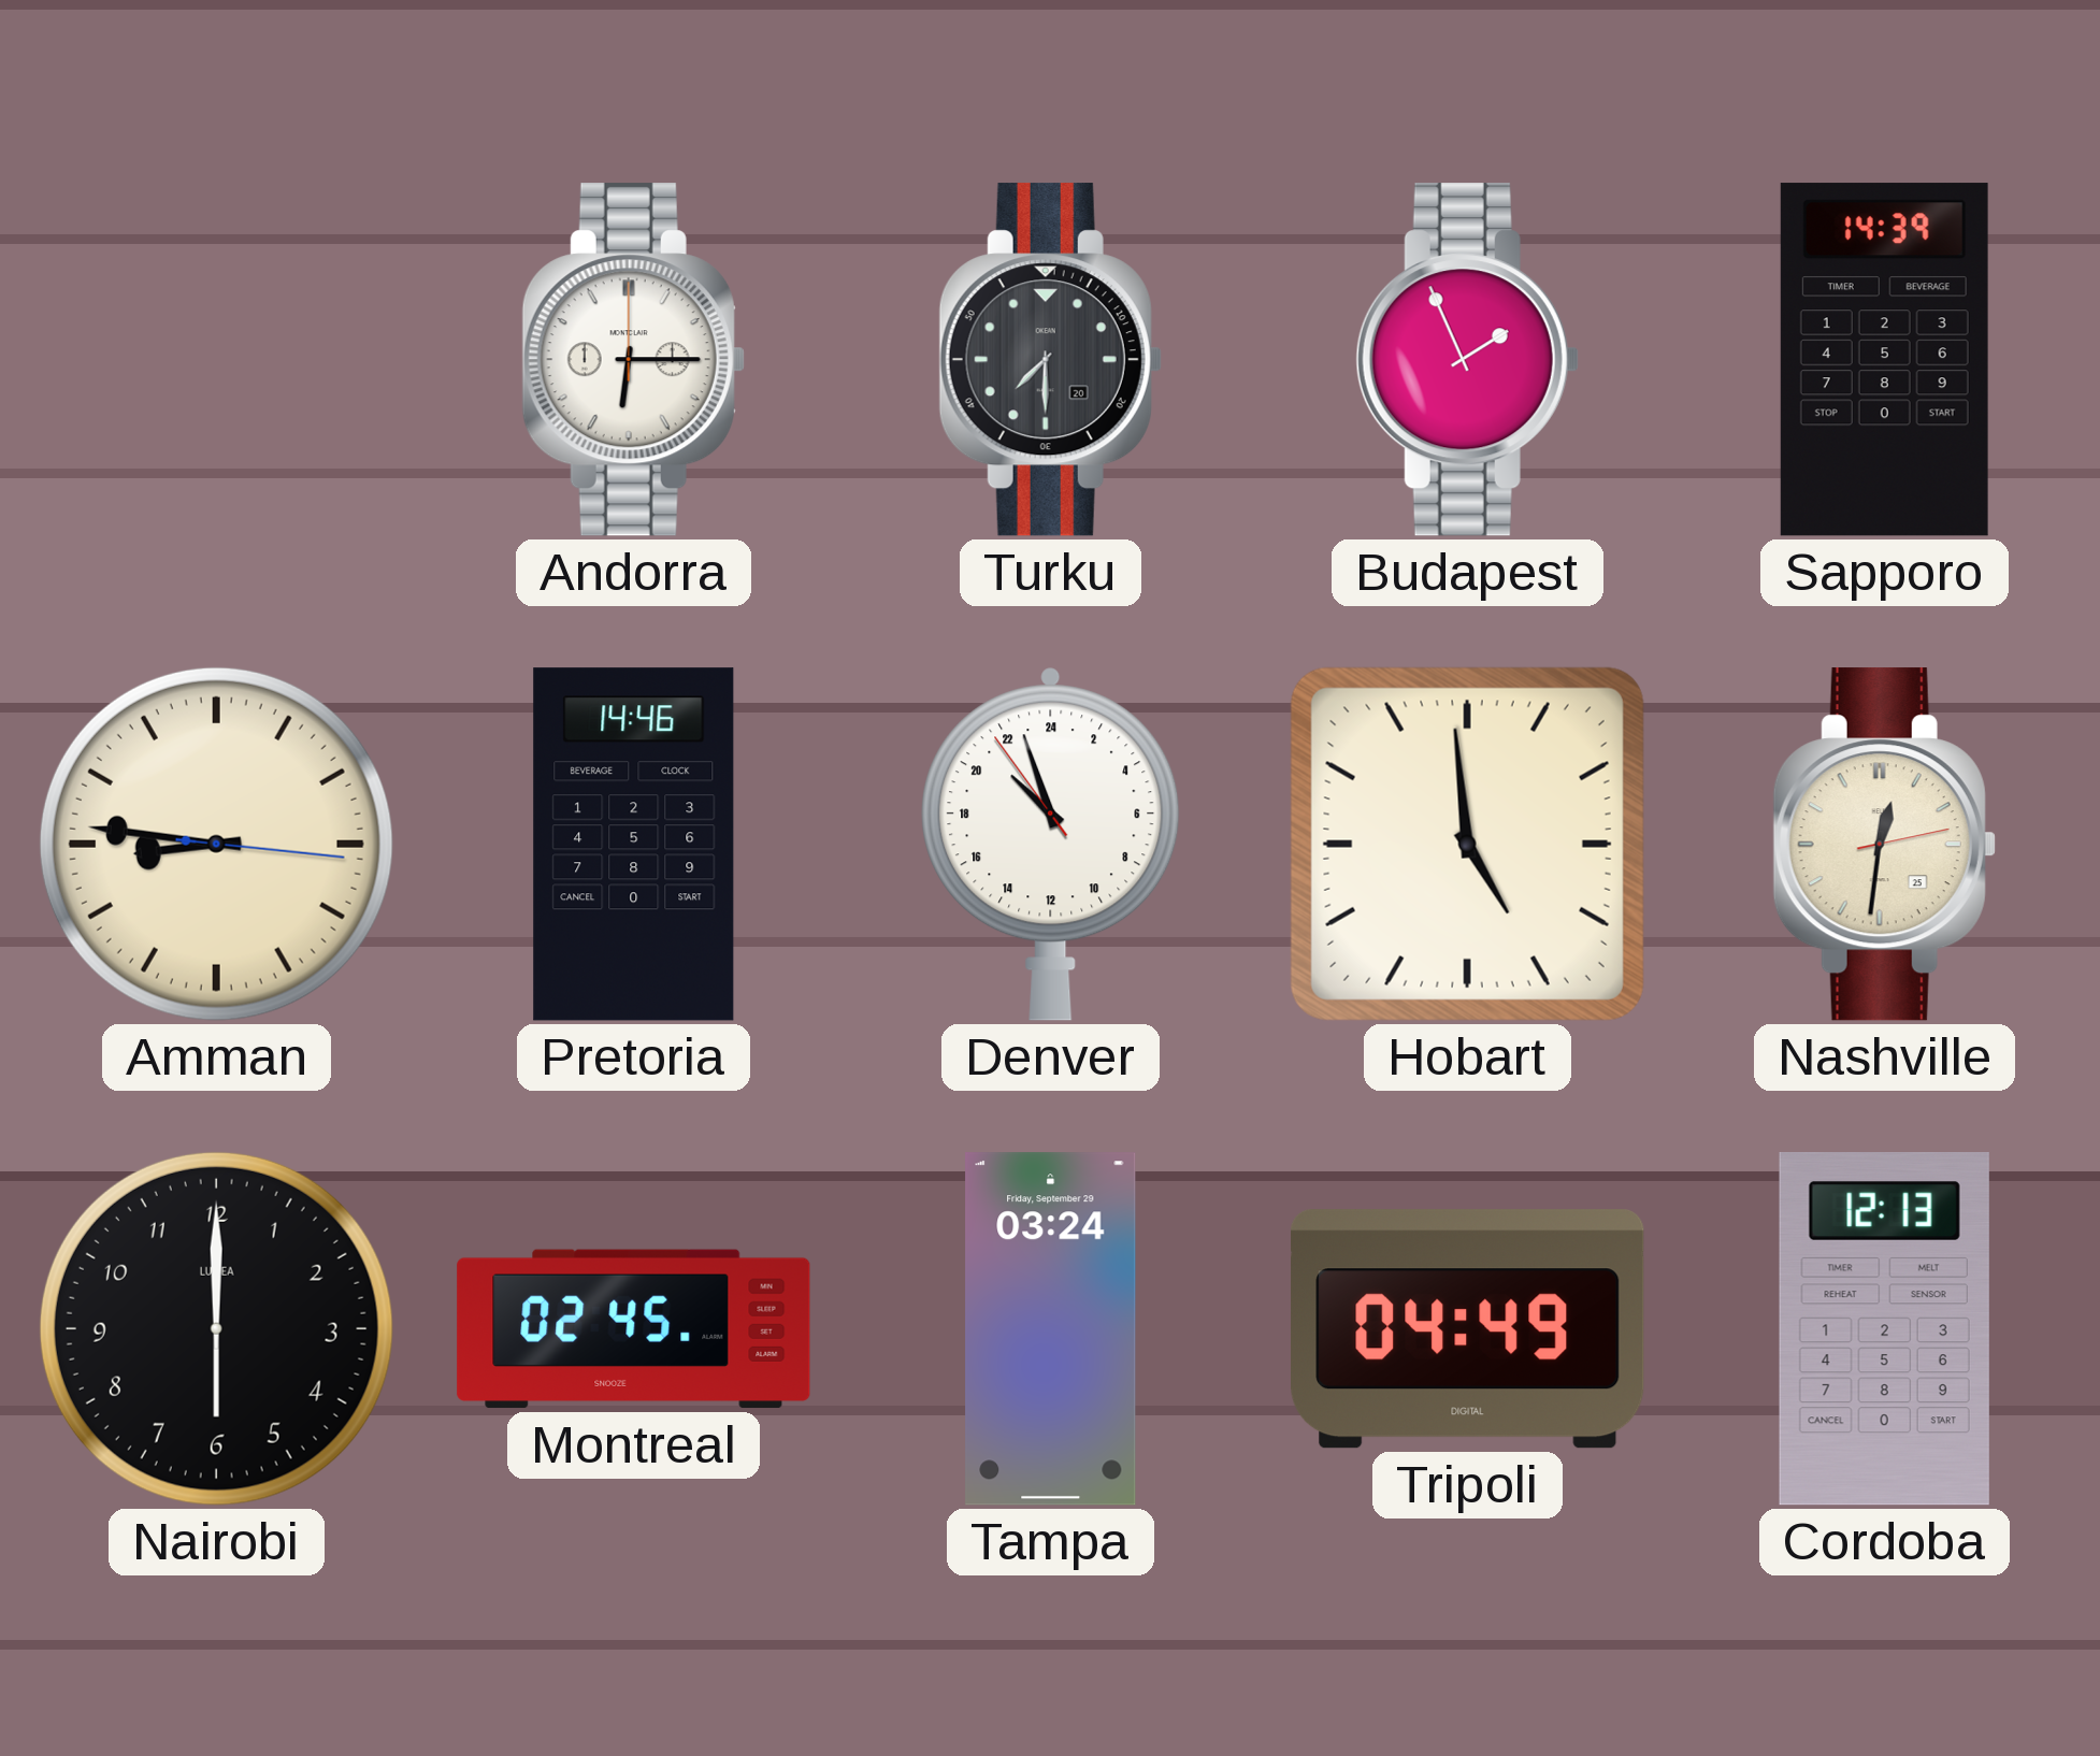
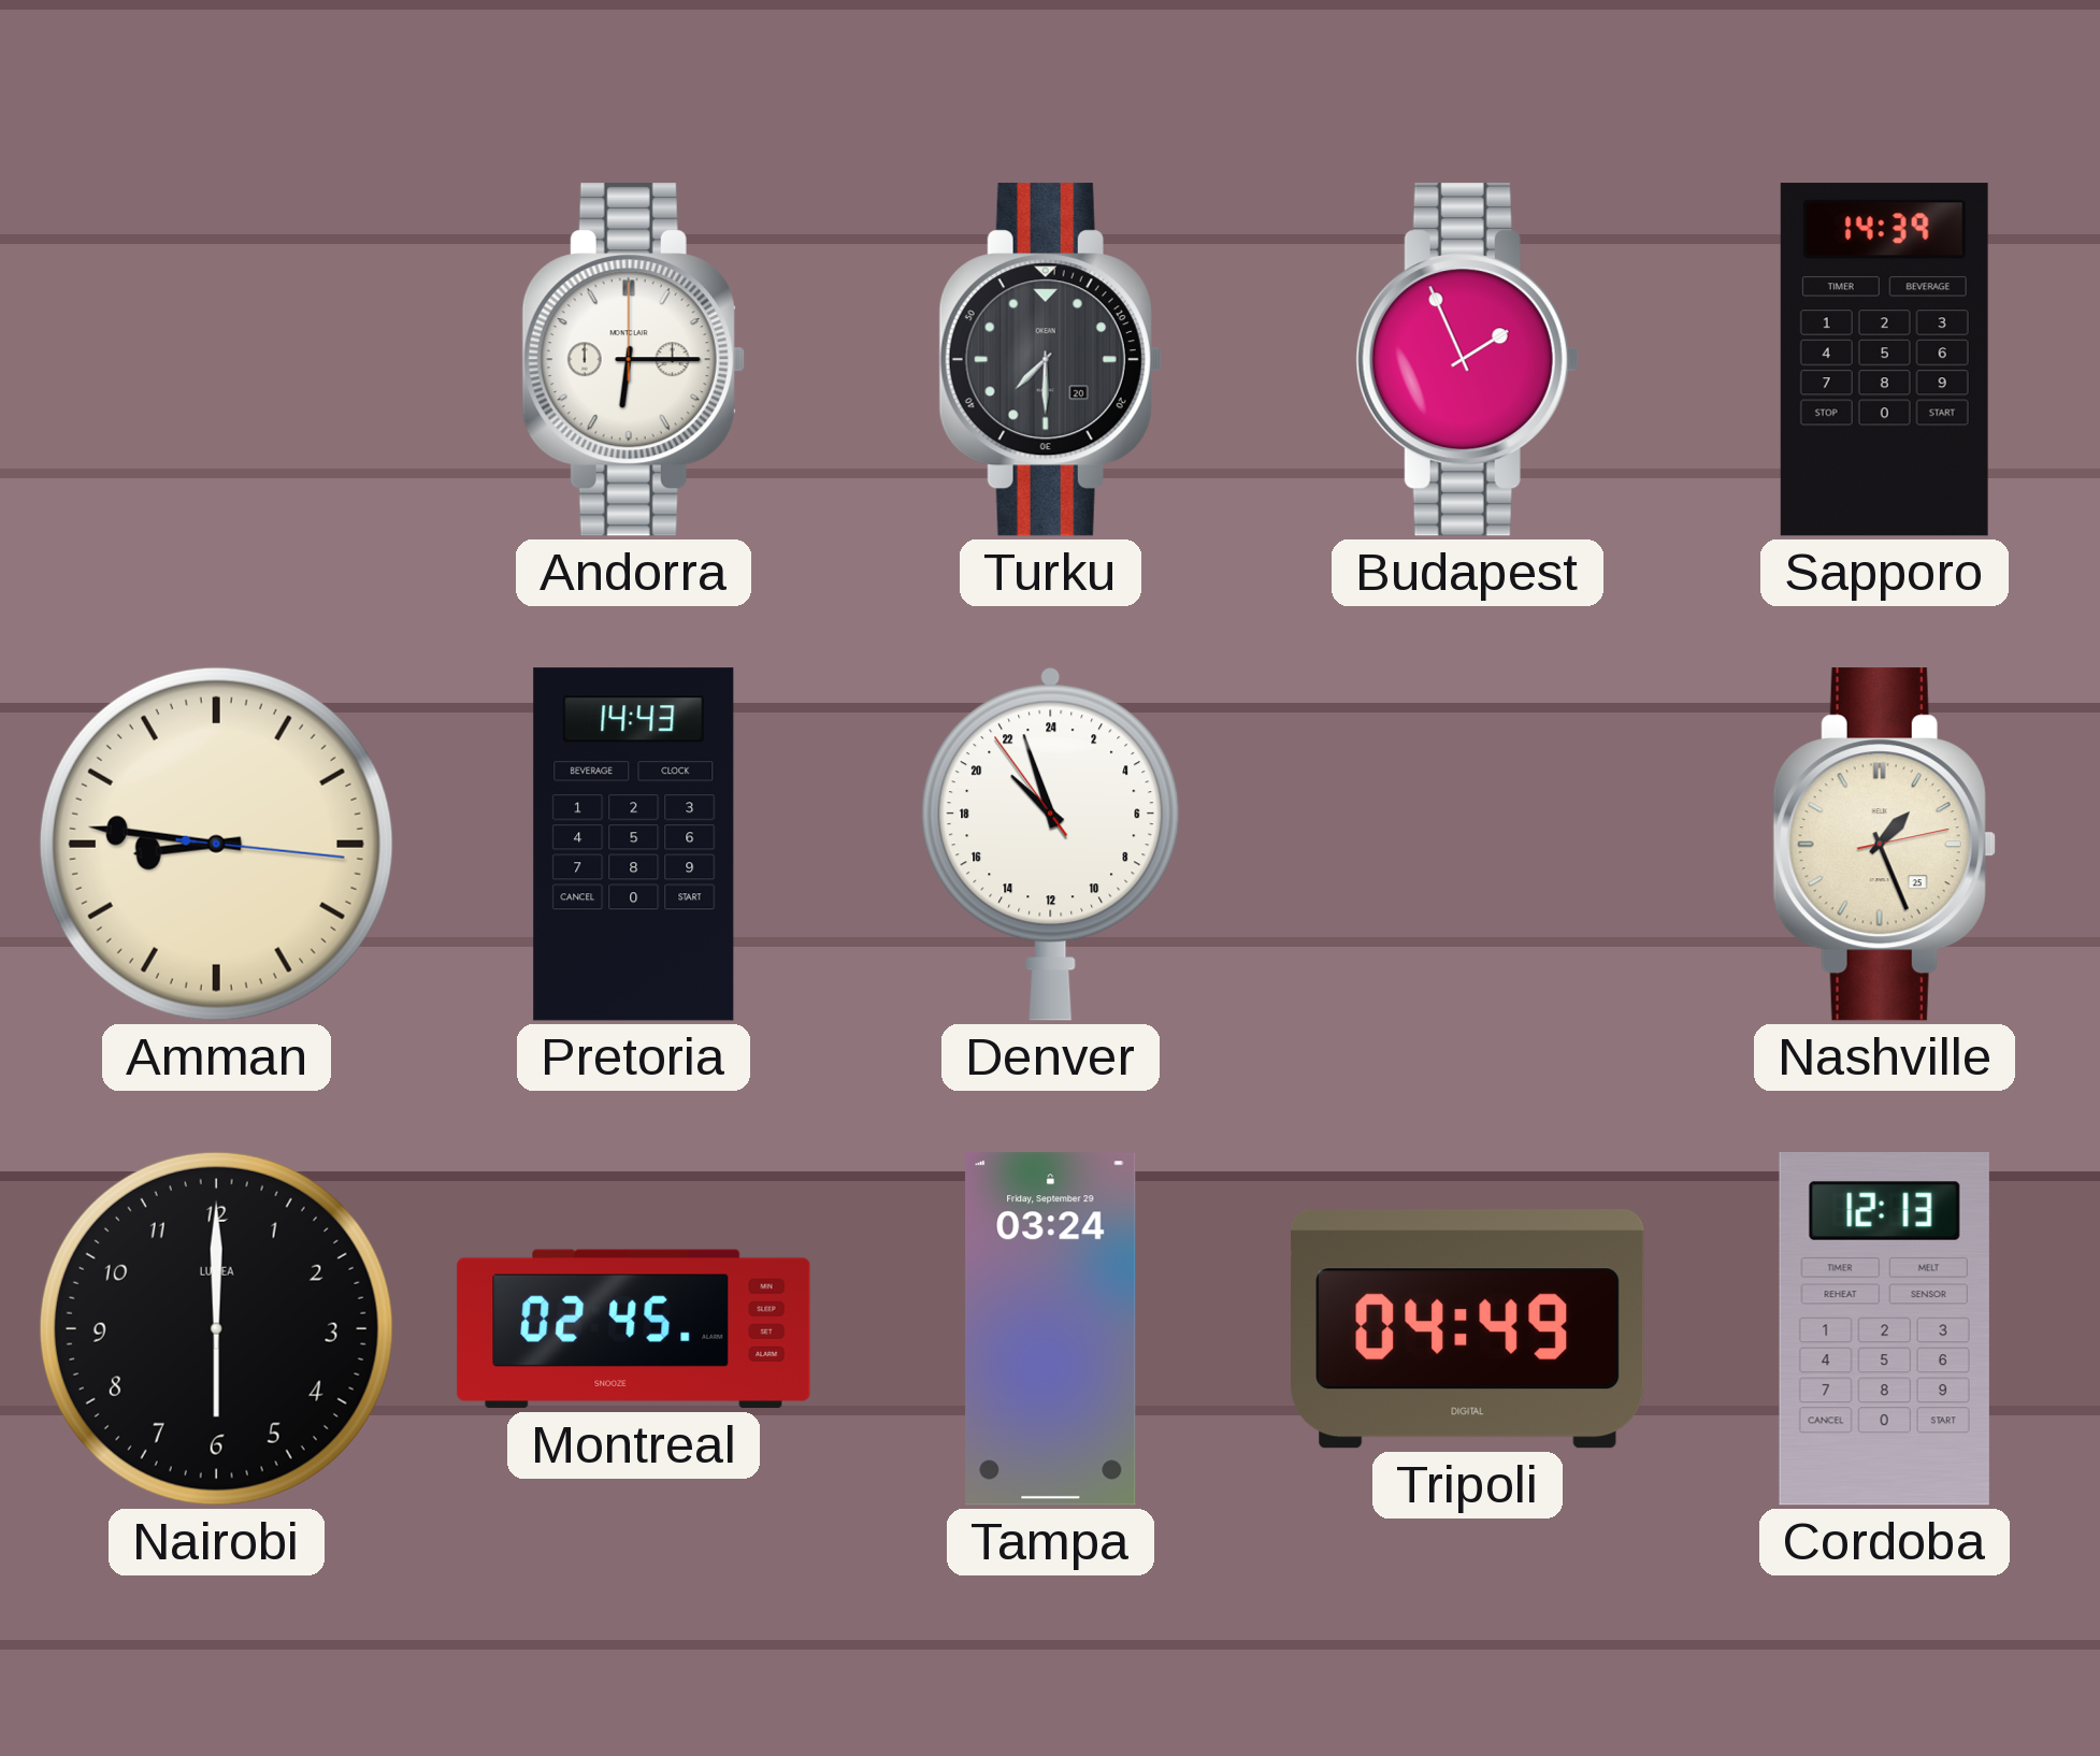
Pretoria: 14:46 -> 14:43
Hobart: 4:59 -> none
Nashville: 12:31 -> 1:26
